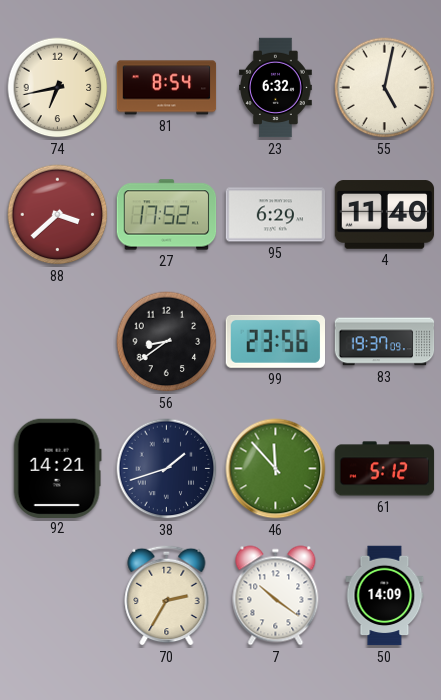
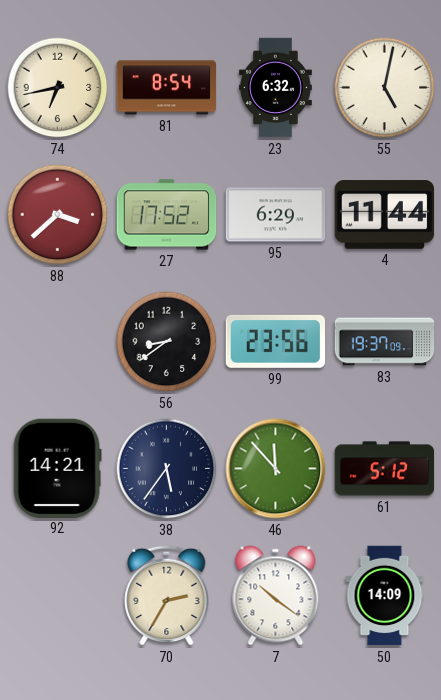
4: 11:40 -> 11:44
38: 1:42 -> 5:36
